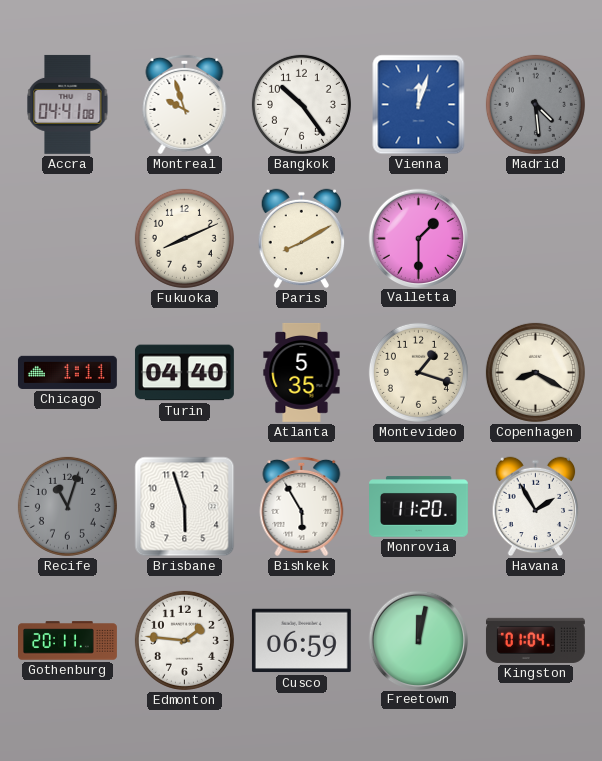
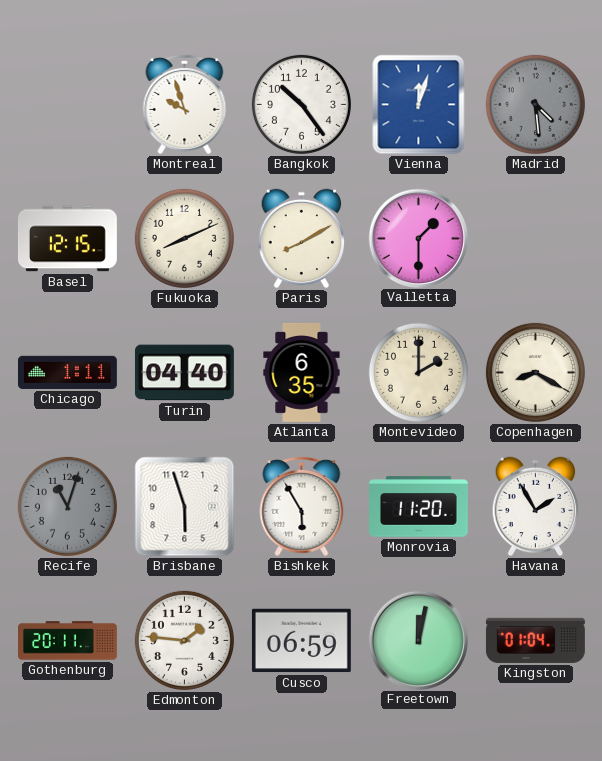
Accra: 04:41 -> none
Basel: none -> 12:15
Atlanta: 5:35 -> 6:35
Montevideo: 1:18 -> 2:00
